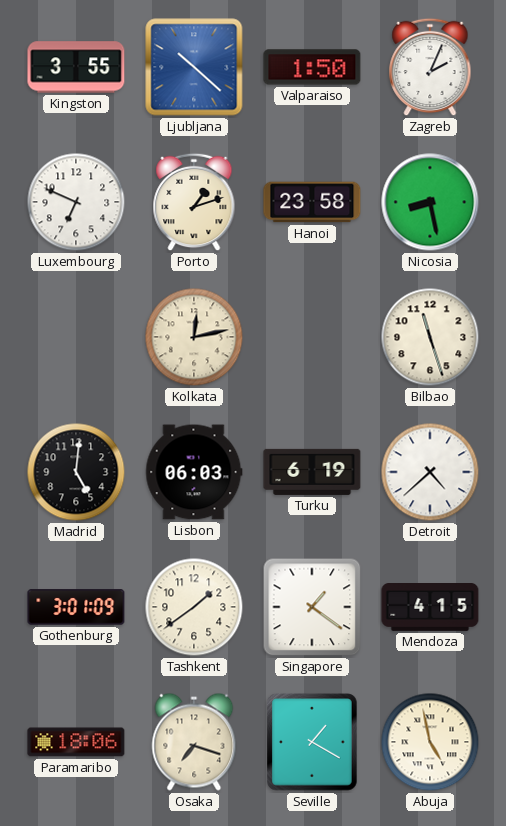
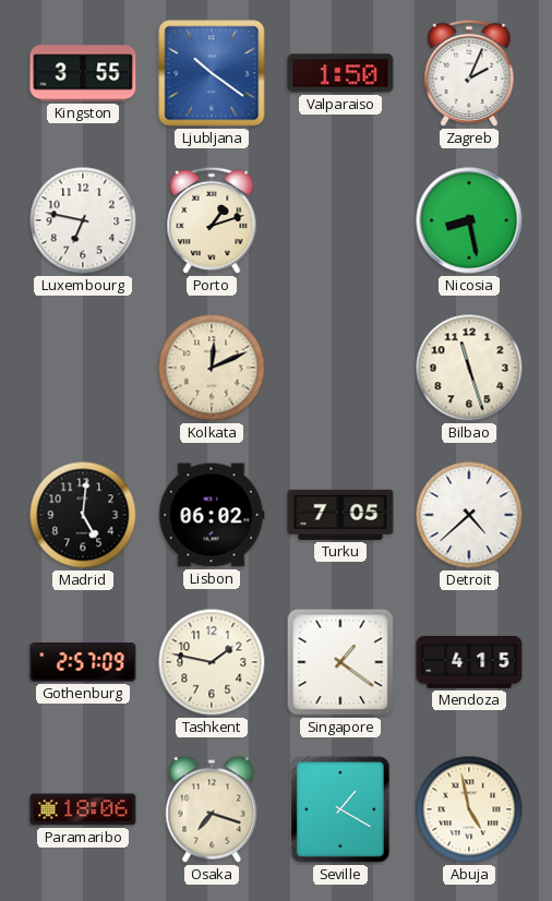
Ljubljana: 10:22 -> 10:21
Luxembourg: 6:49 -> 6:47
Hanoi: 23:58 -> none
Kolkata: 12:13 -> 12:11
Lisbon: 06:03 -> 06:02
Turku: 6:19 -> 7:05
Gothenburg: 3:01 -> 2:57
Tashkent: 1:39 -> 1:47
